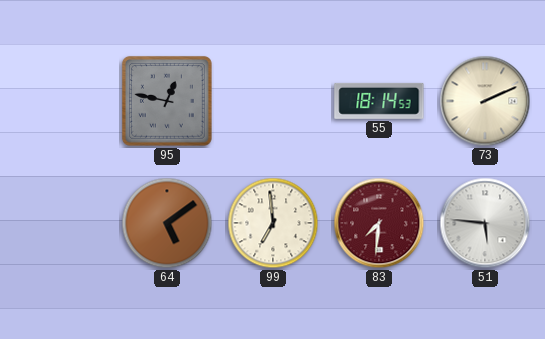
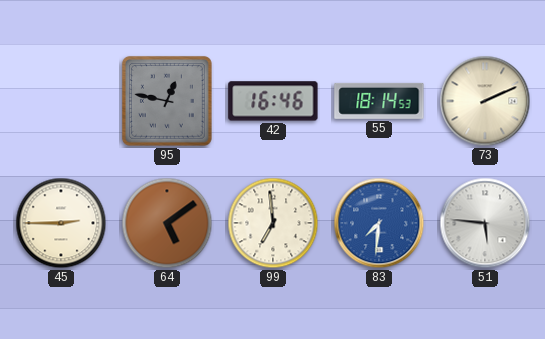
42: none -> 16:46
45: none -> 2:45
83 dial: burgundy -> blue
